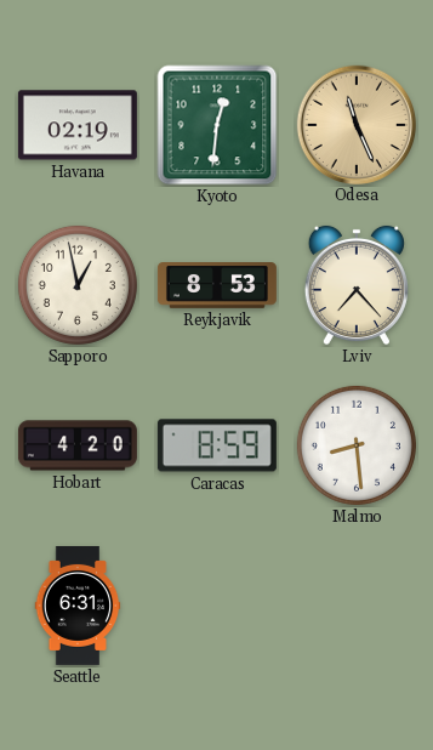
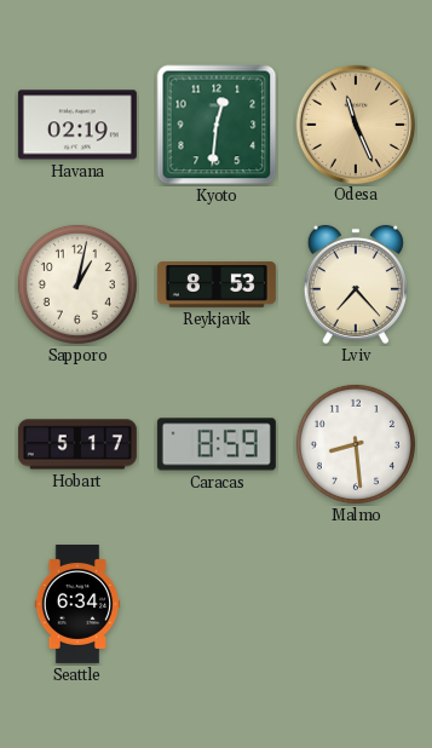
Sapporo: 12:58 -> 1:02
Hobart: 4:20 -> 5:17
Seattle: 6:31 -> 6:34
